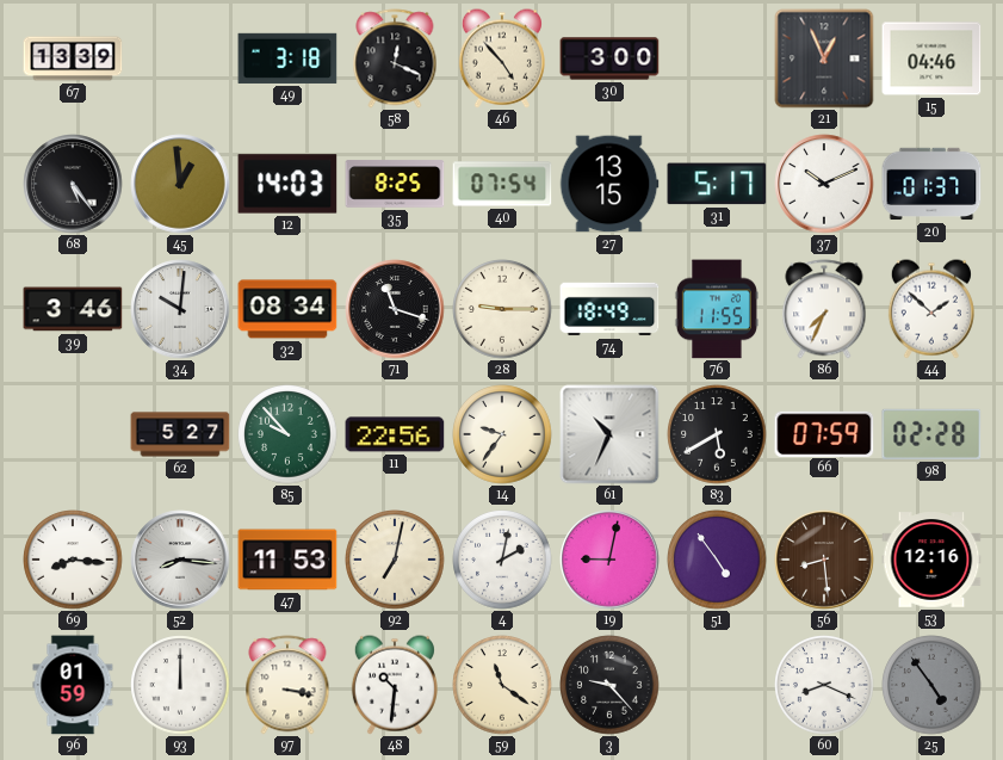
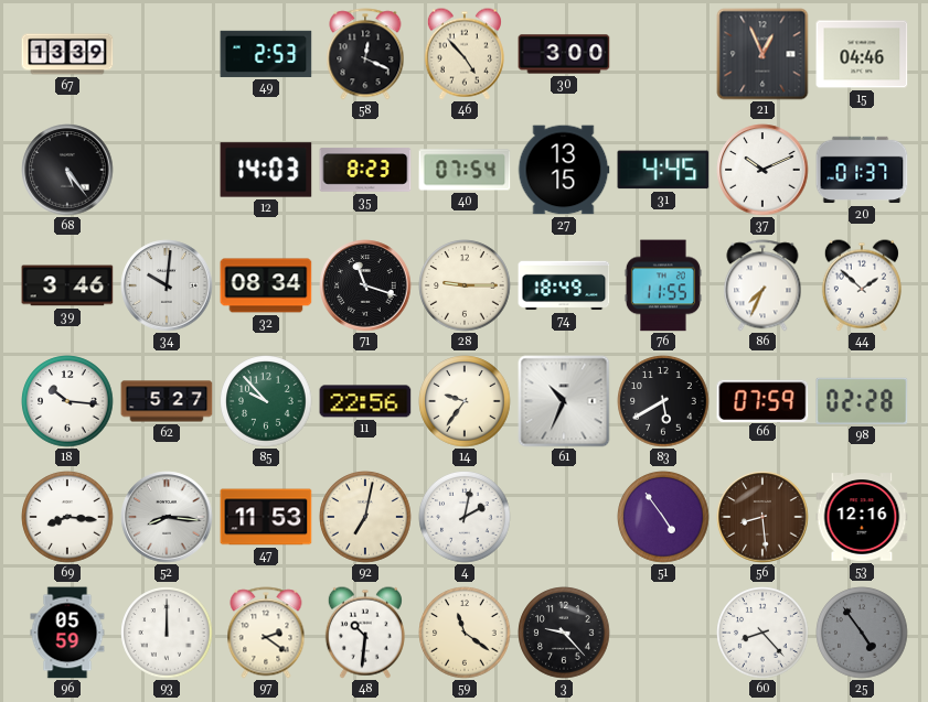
49: 3:18 -> 2:53
45: 12:59 -> none
35: 8:25 -> 8:23
31: 5:17 -> 4:45
18: none -> 10:16
19: 9:02 -> none
96: 01:59 -> 05:59
97: 3:17 -> 2:21
60: 8:19 -> 8:23
